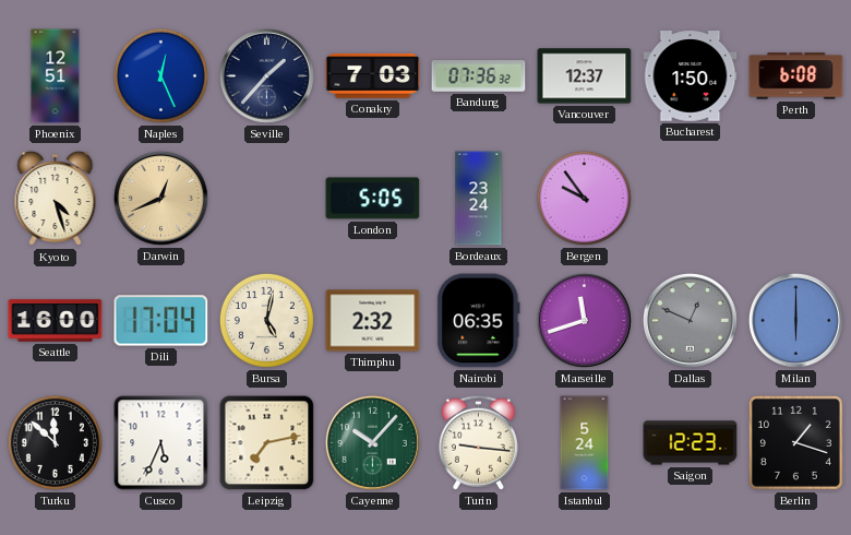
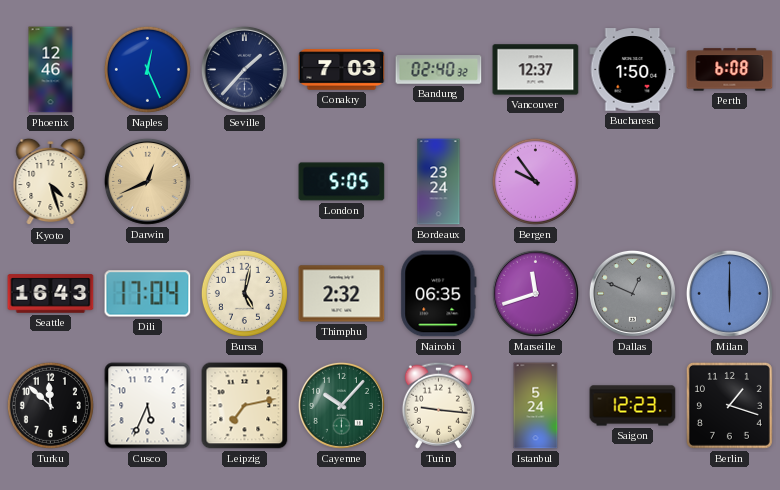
Phoenix: 12:51 -> 12:46
Bandung: 07:36 -> 02:40
Seattle: 16:00 -> 16:43
